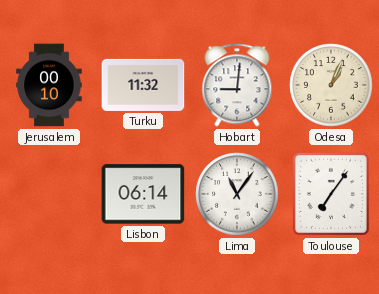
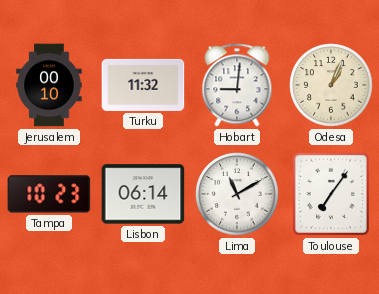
Tampa: none -> 10:23
Lima: 11:06 -> 11:10
